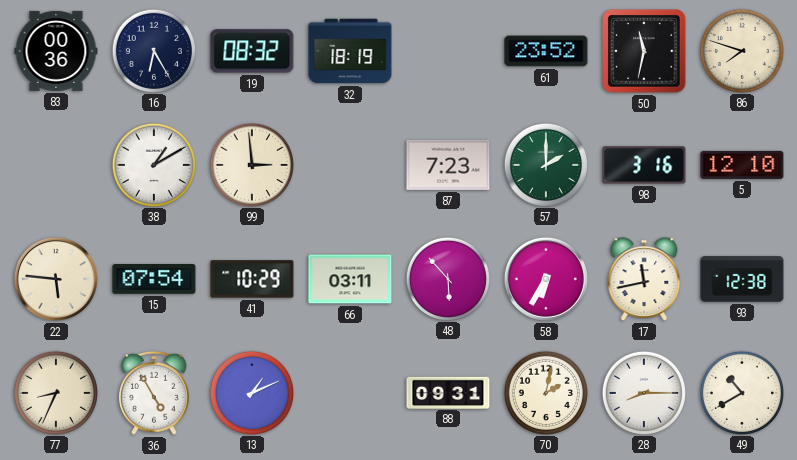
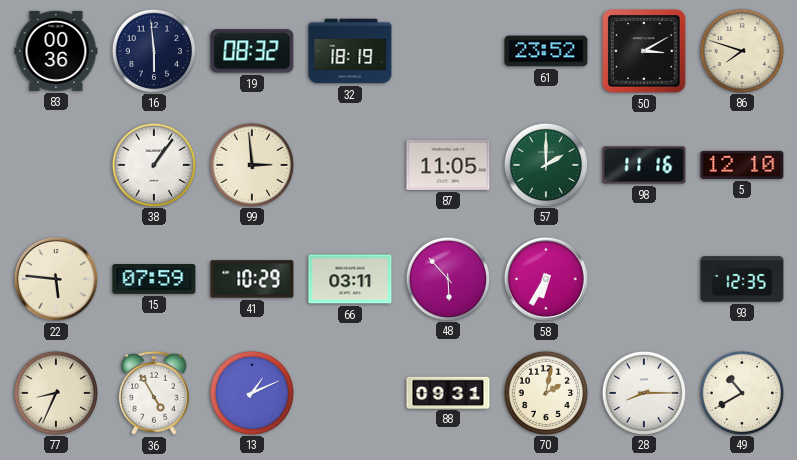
16: 6:25 -> 5:59
50: 11:32 -> 3:10
38: 1:10 -> 1:06
87: 7:23 -> 11:05
98: 3:16 -> 11:16
15: 07:54 -> 07:59
17: 11:43 -> none
93: 12:38 -> 12:35
